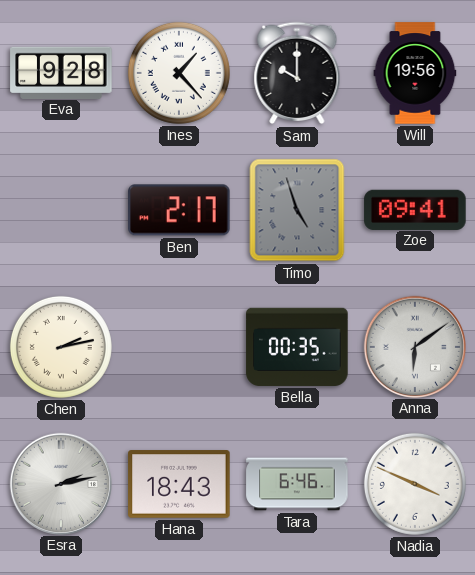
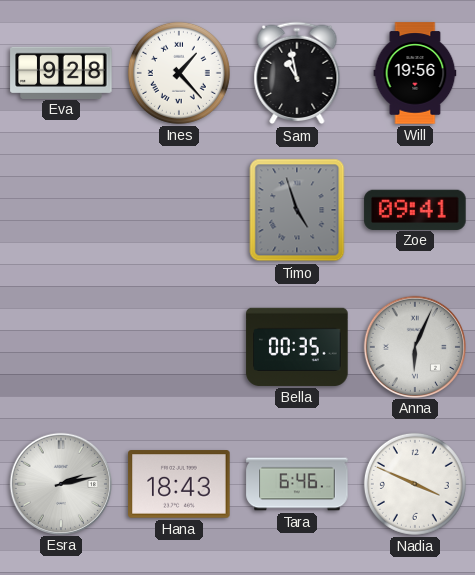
Sam: 10:00 -> 10:58
Ben: 2:17 -> none
Chen: 2:13 -> none
Anna: 6:09 -> 6:04
